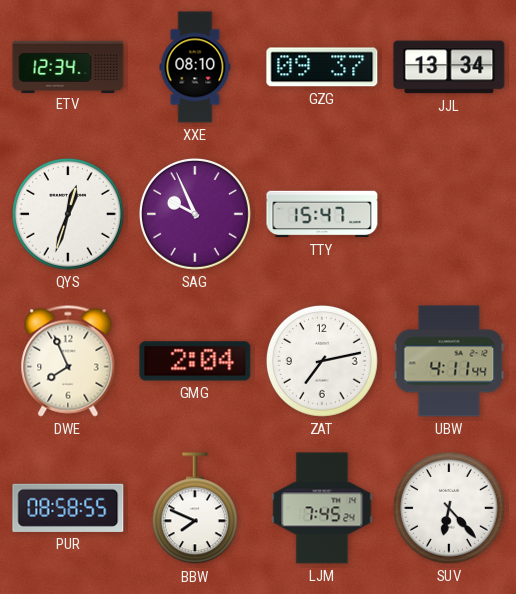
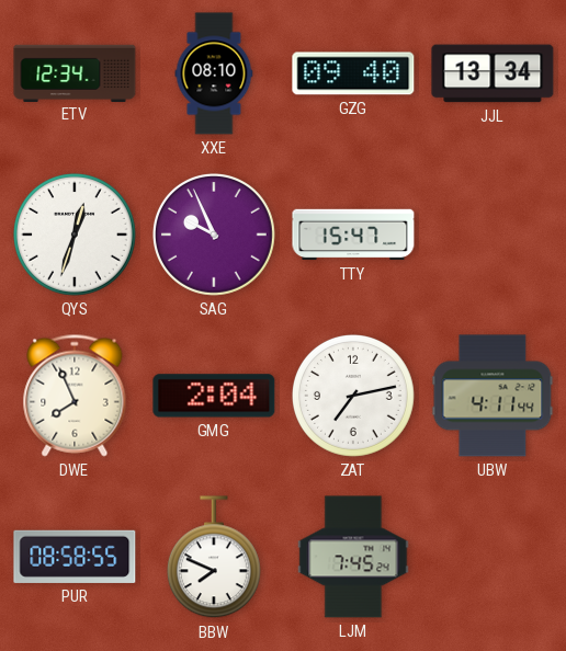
GZG: 09:37 -> 09:40
SUV: 6:23 -> none
